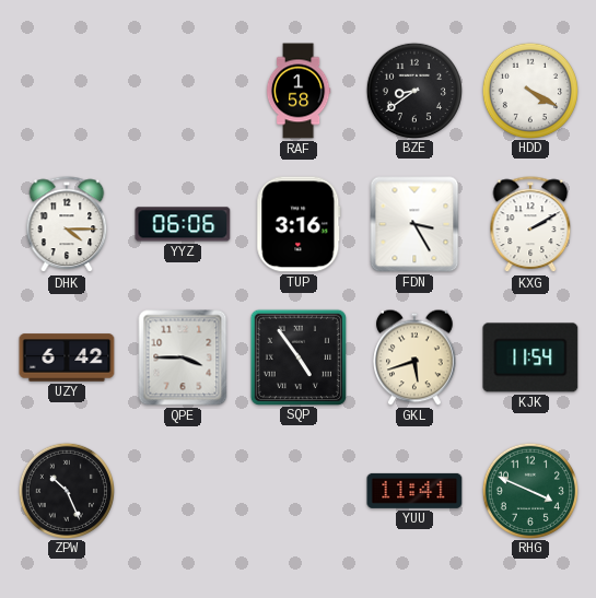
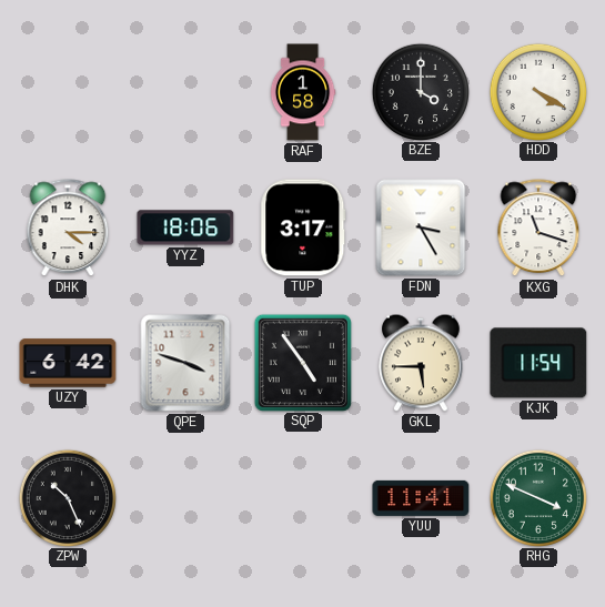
BZE: 8:39 -> 4:00
YYZ: 06:06 -> 18:06
TUP: 3:16 -> 3:17
KXG: 2:10 -> 11:18
QPE: 3:45 -> 3:48
GKL: 5:42 -> 5:45
